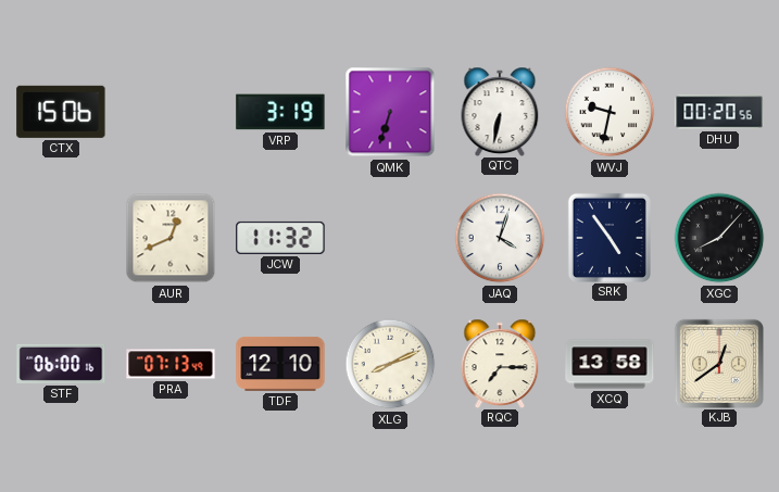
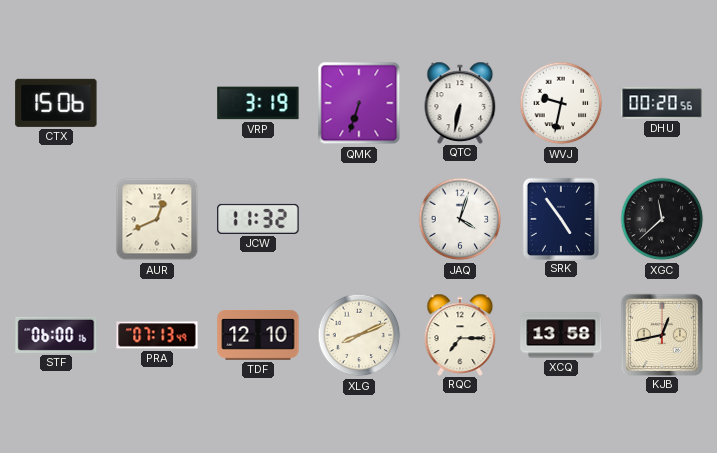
XGC: 8:07 -> 11:38
KJB: 12:39 -> 12:43
